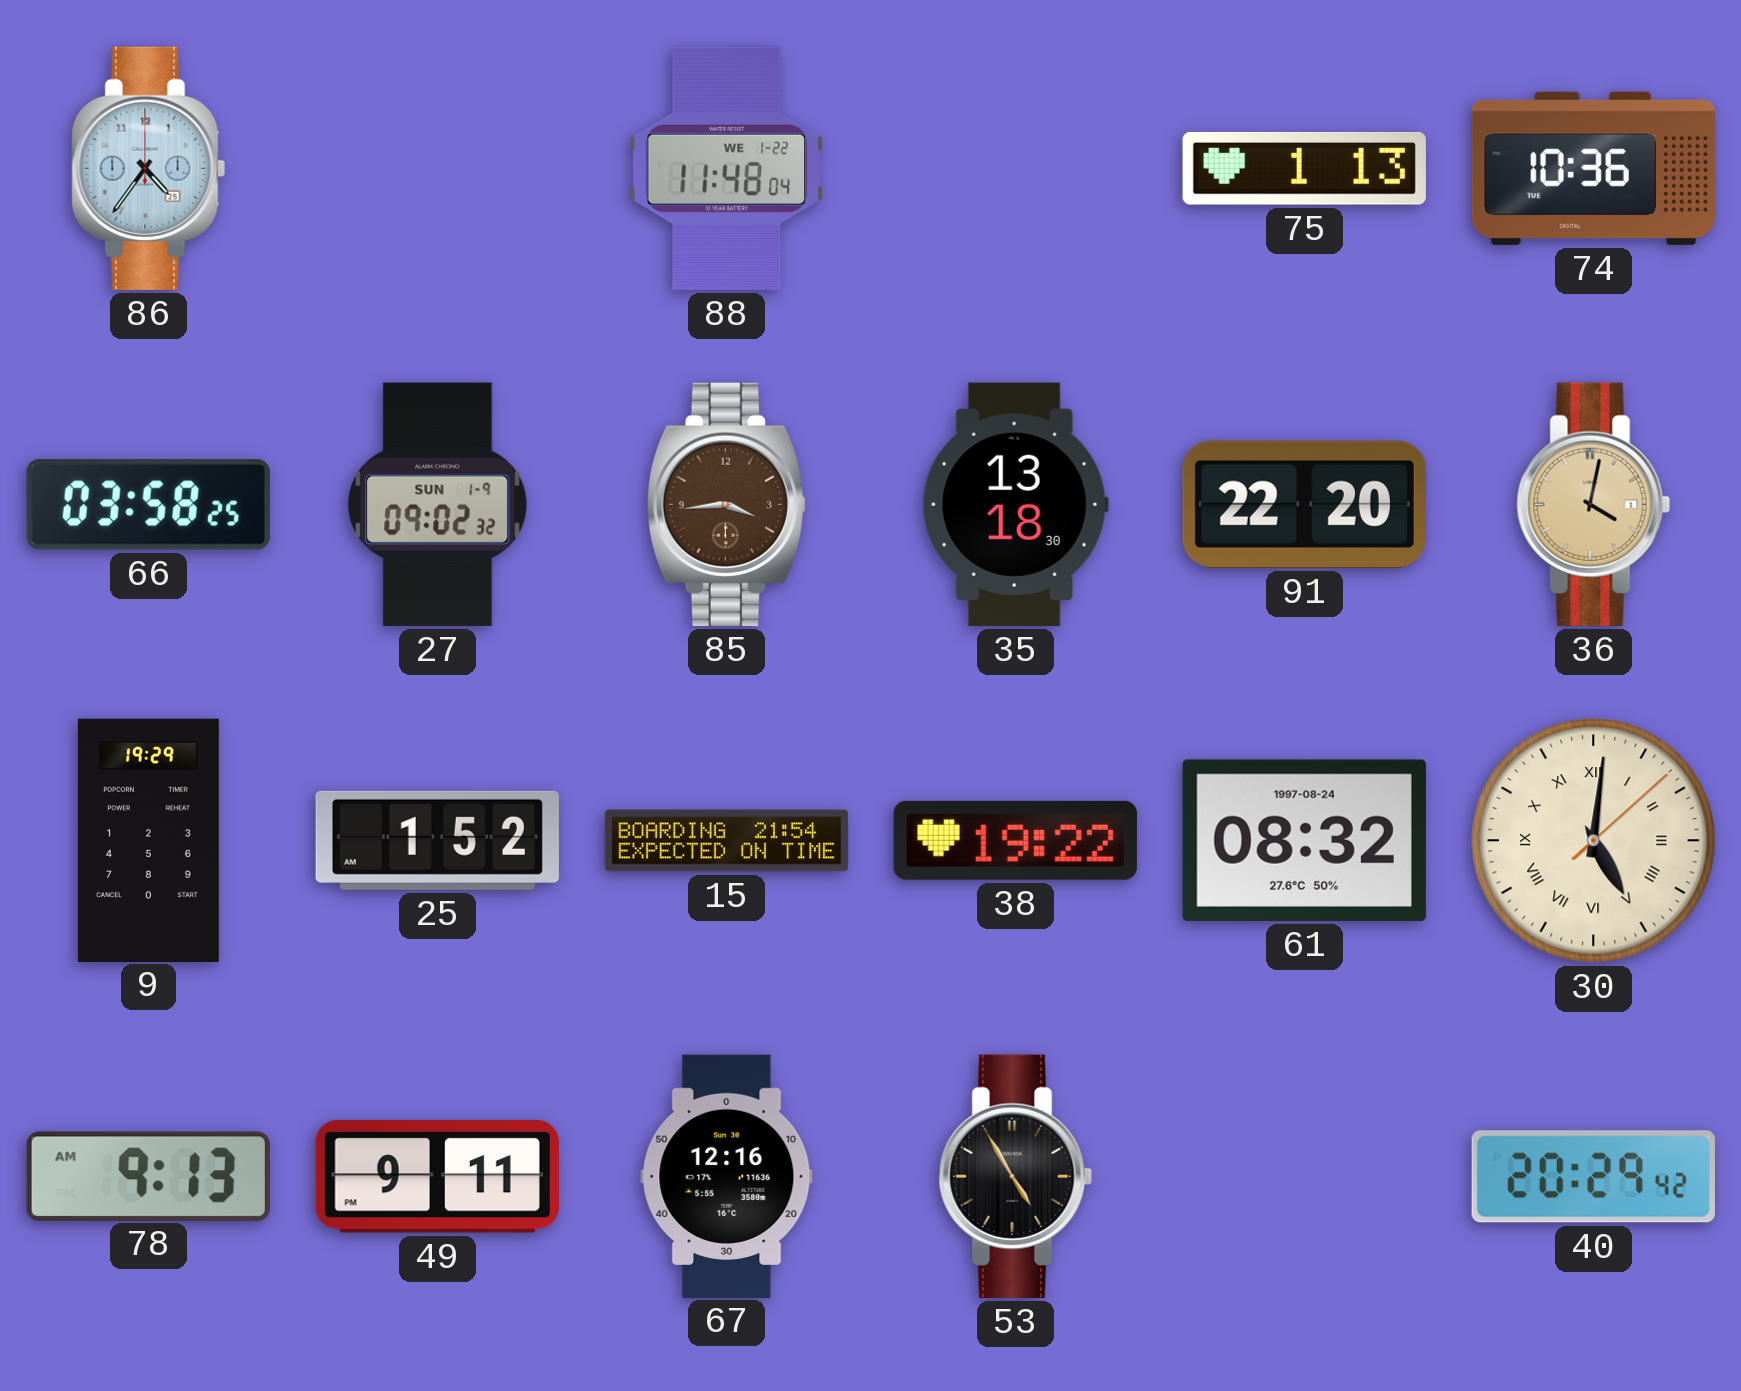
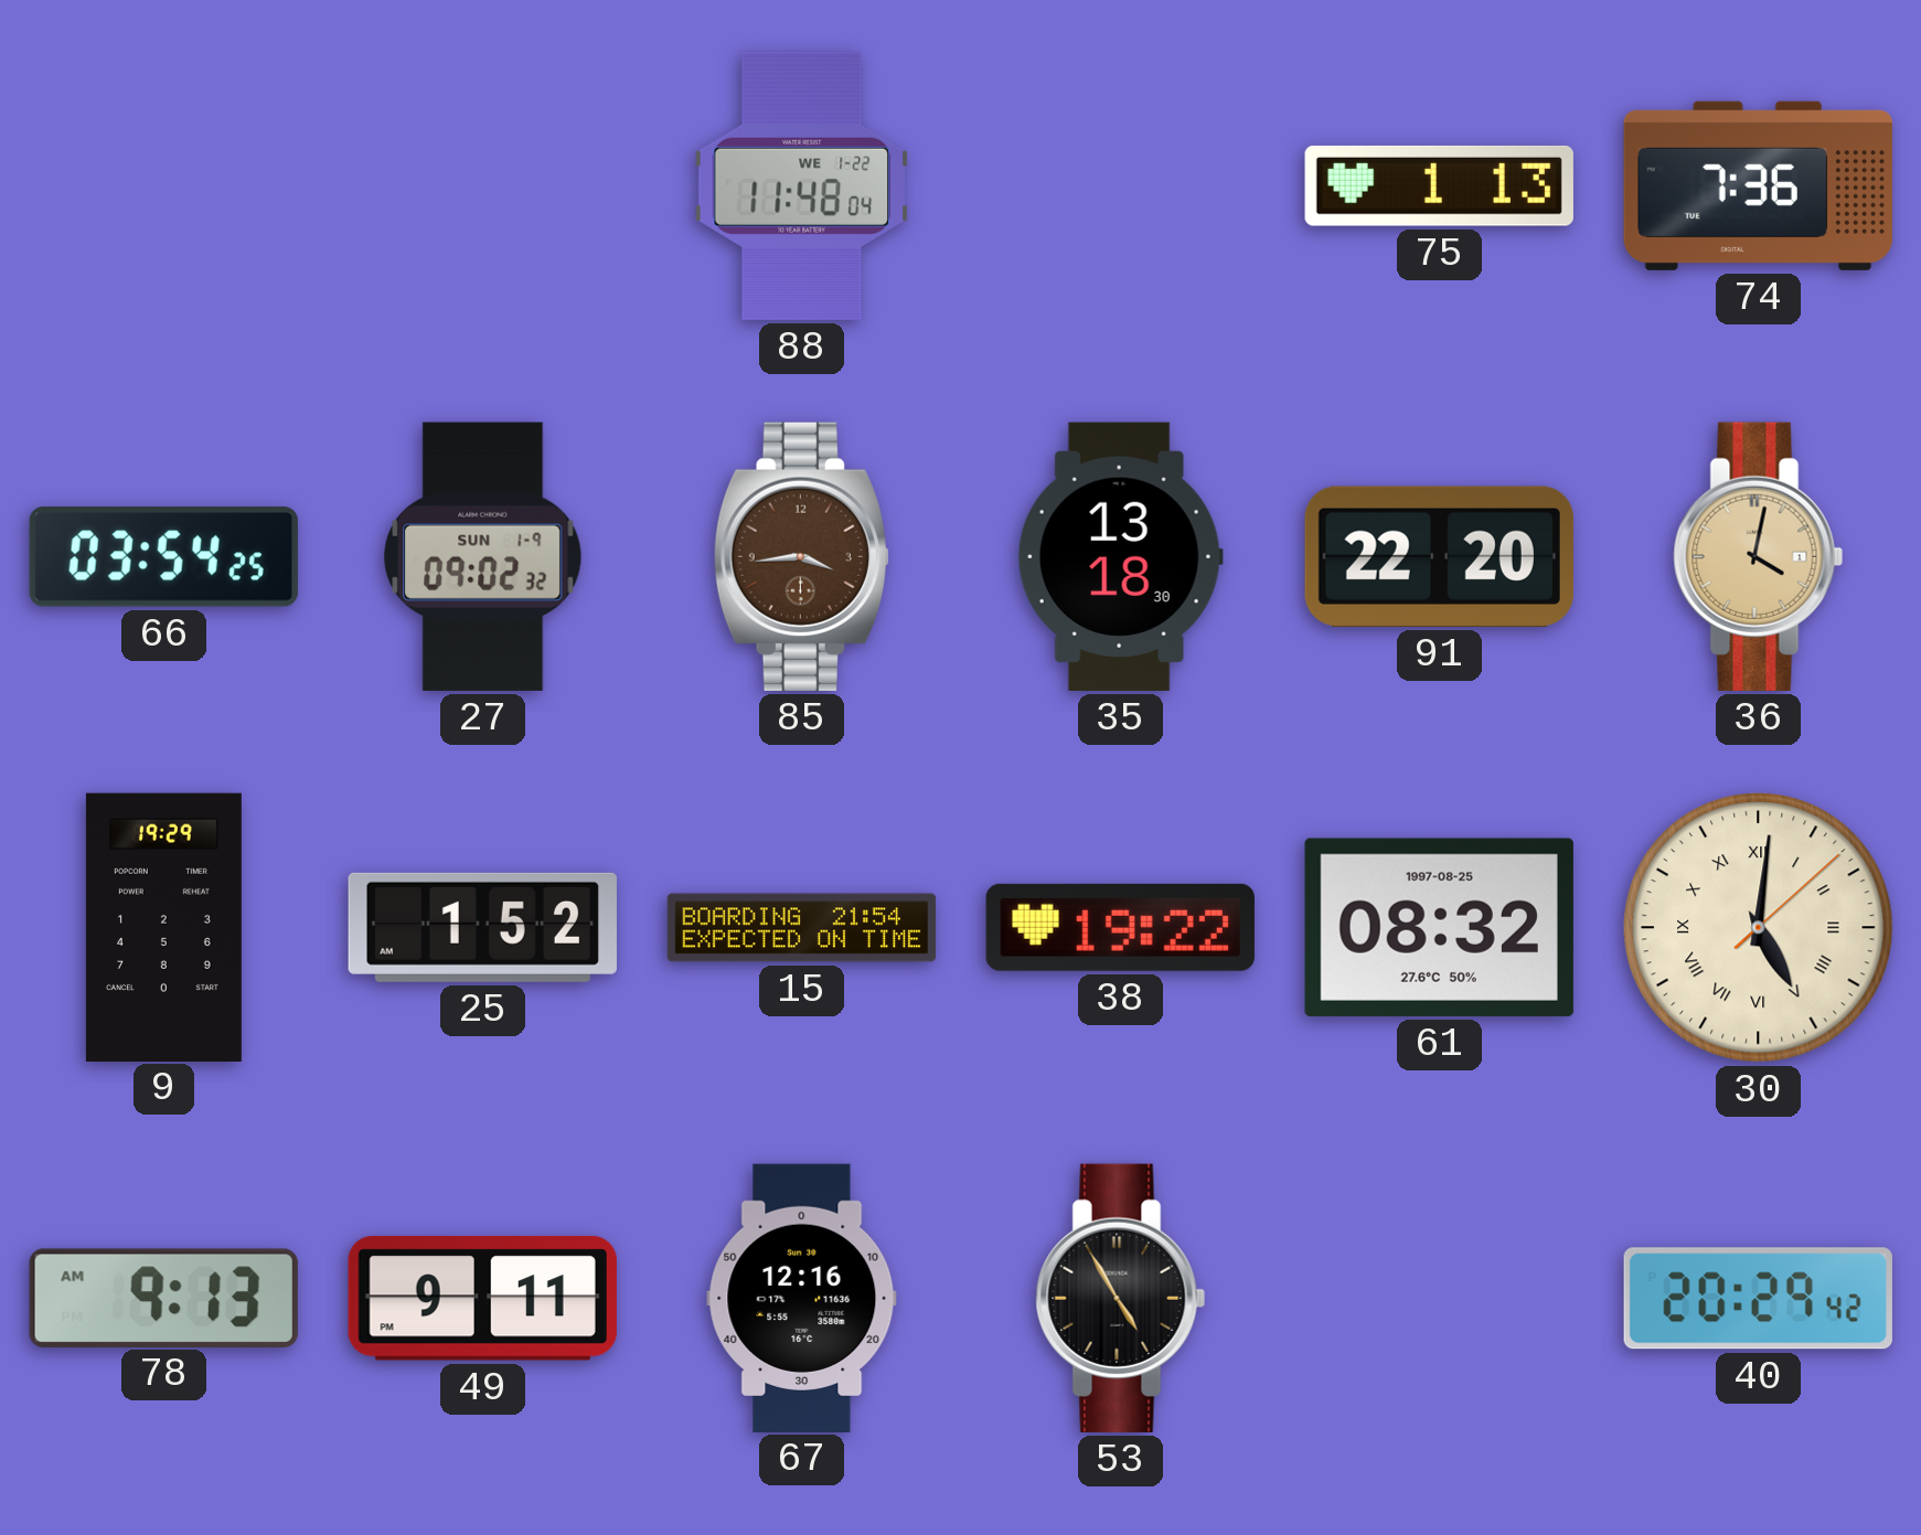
86: 4:36 -> none
74: 10:36 -> 7:36
66: 03:58 -> 03:54
61 date: 1997-08-24 -> 1997-08-25
